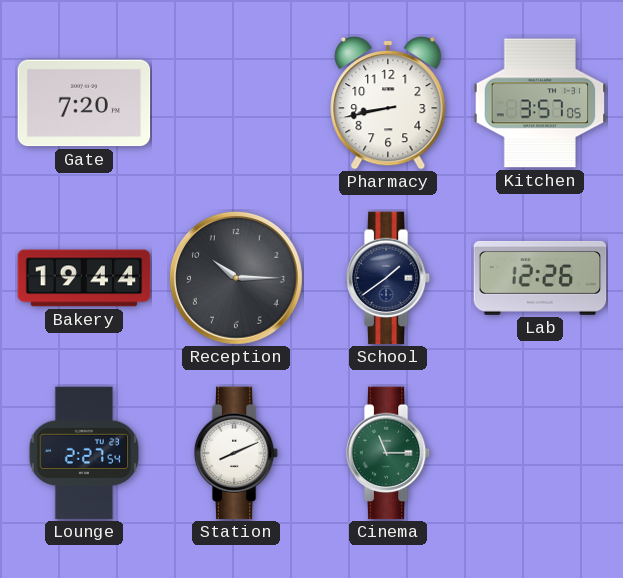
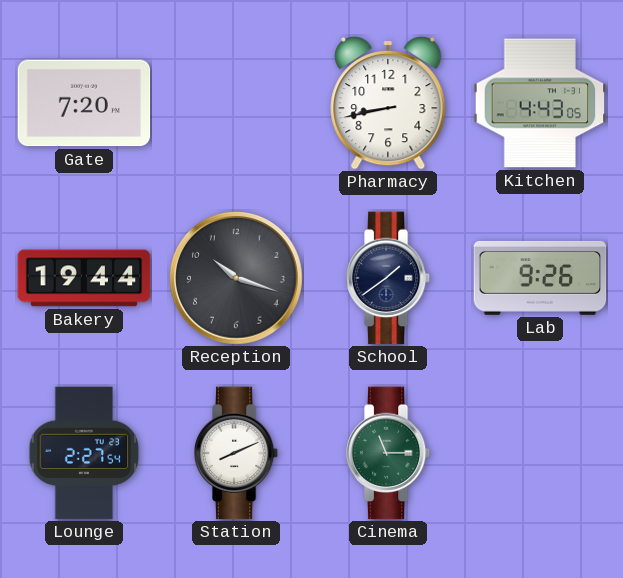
Kitchen: 3:57 -> 4:43
Reception: 10:15 -> 10:18
Lab: 12:26 -> 9:26
